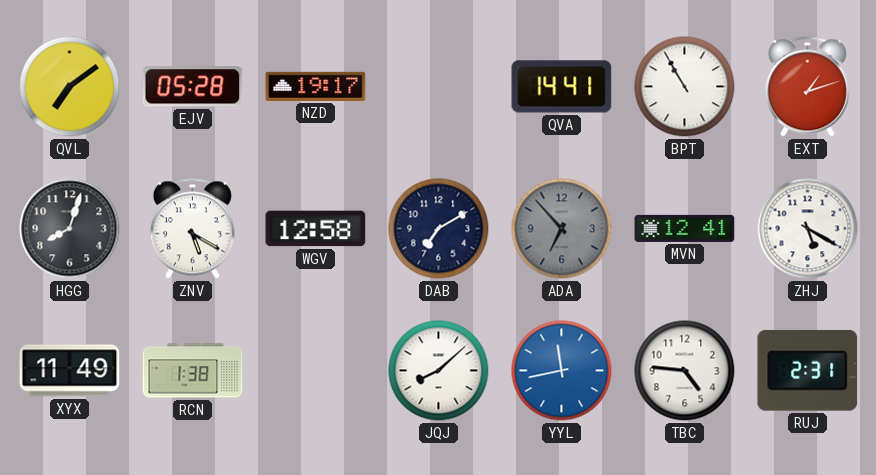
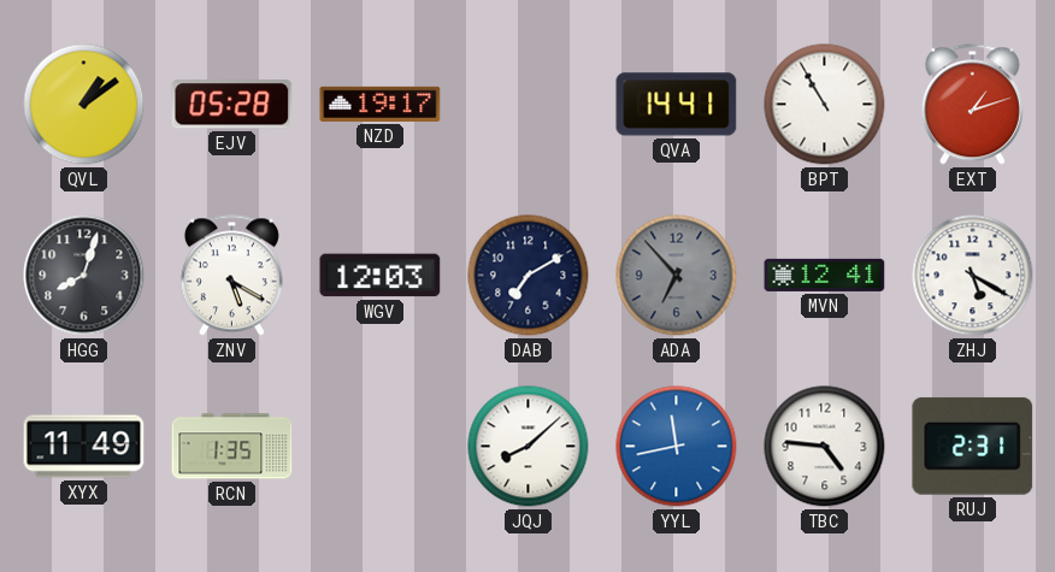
QVL: 7:09 -> 1:09
WGV: 12:58 -> 12:03
RCN: 1:38 -> 1:35
